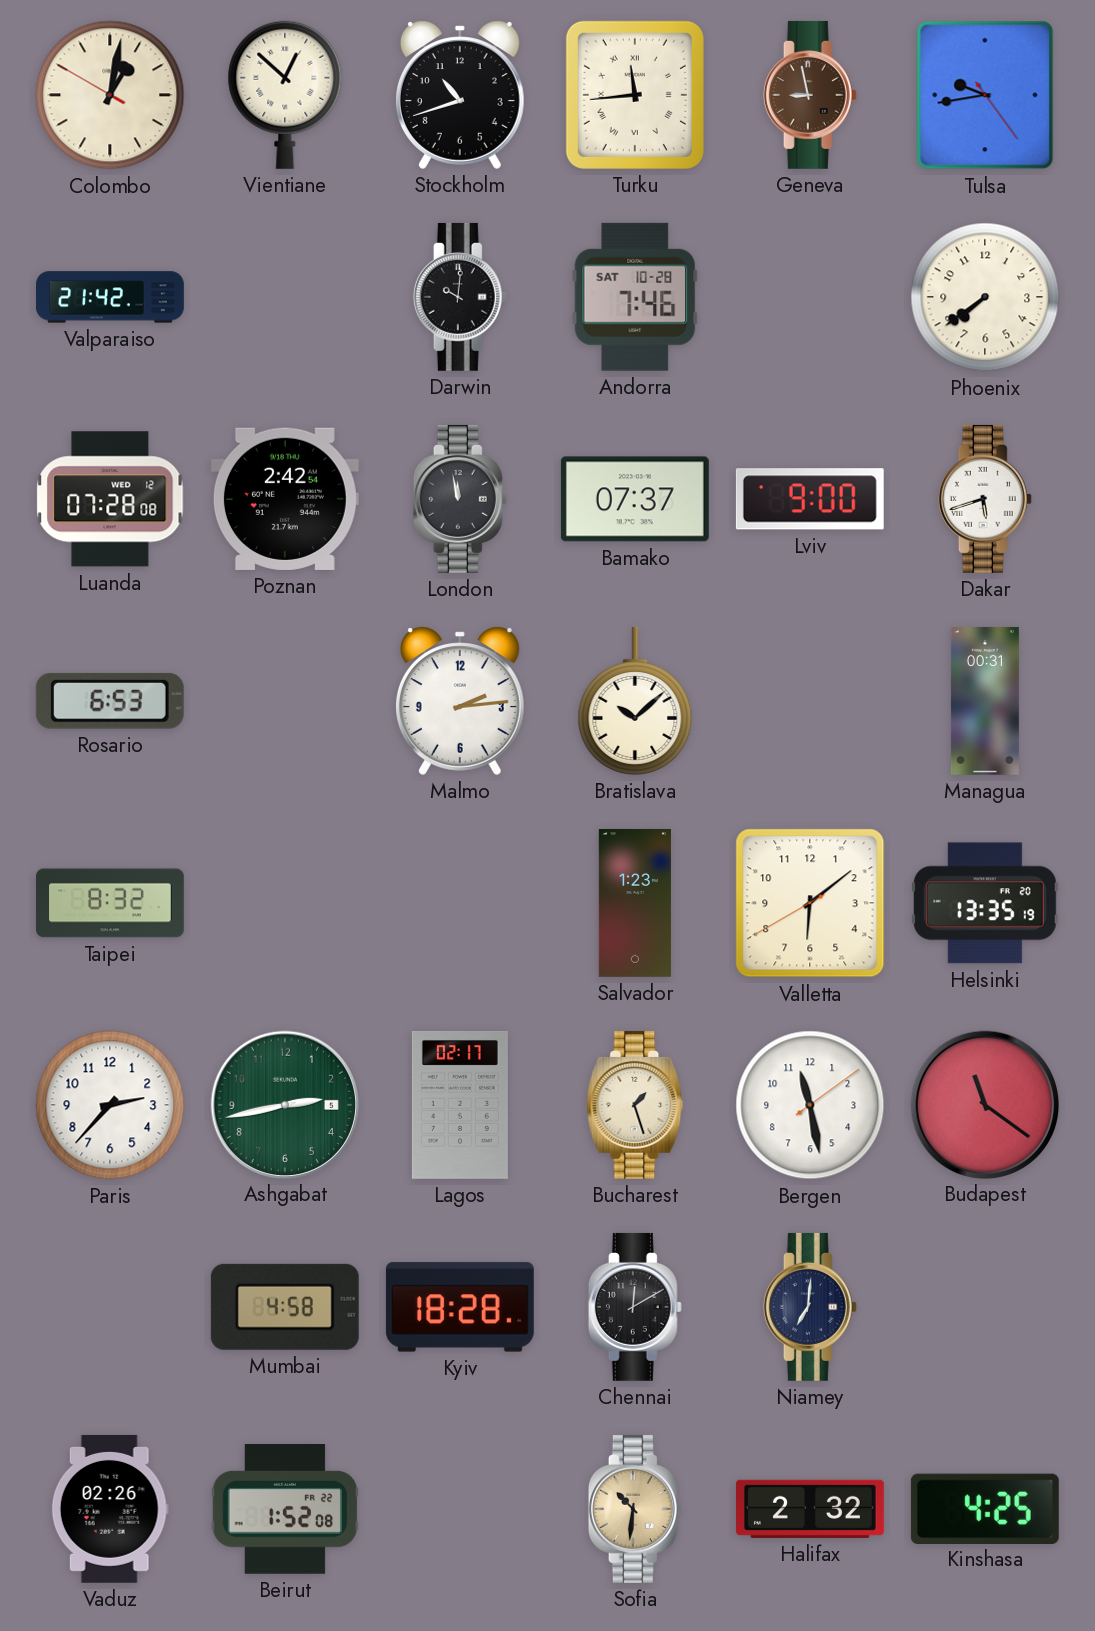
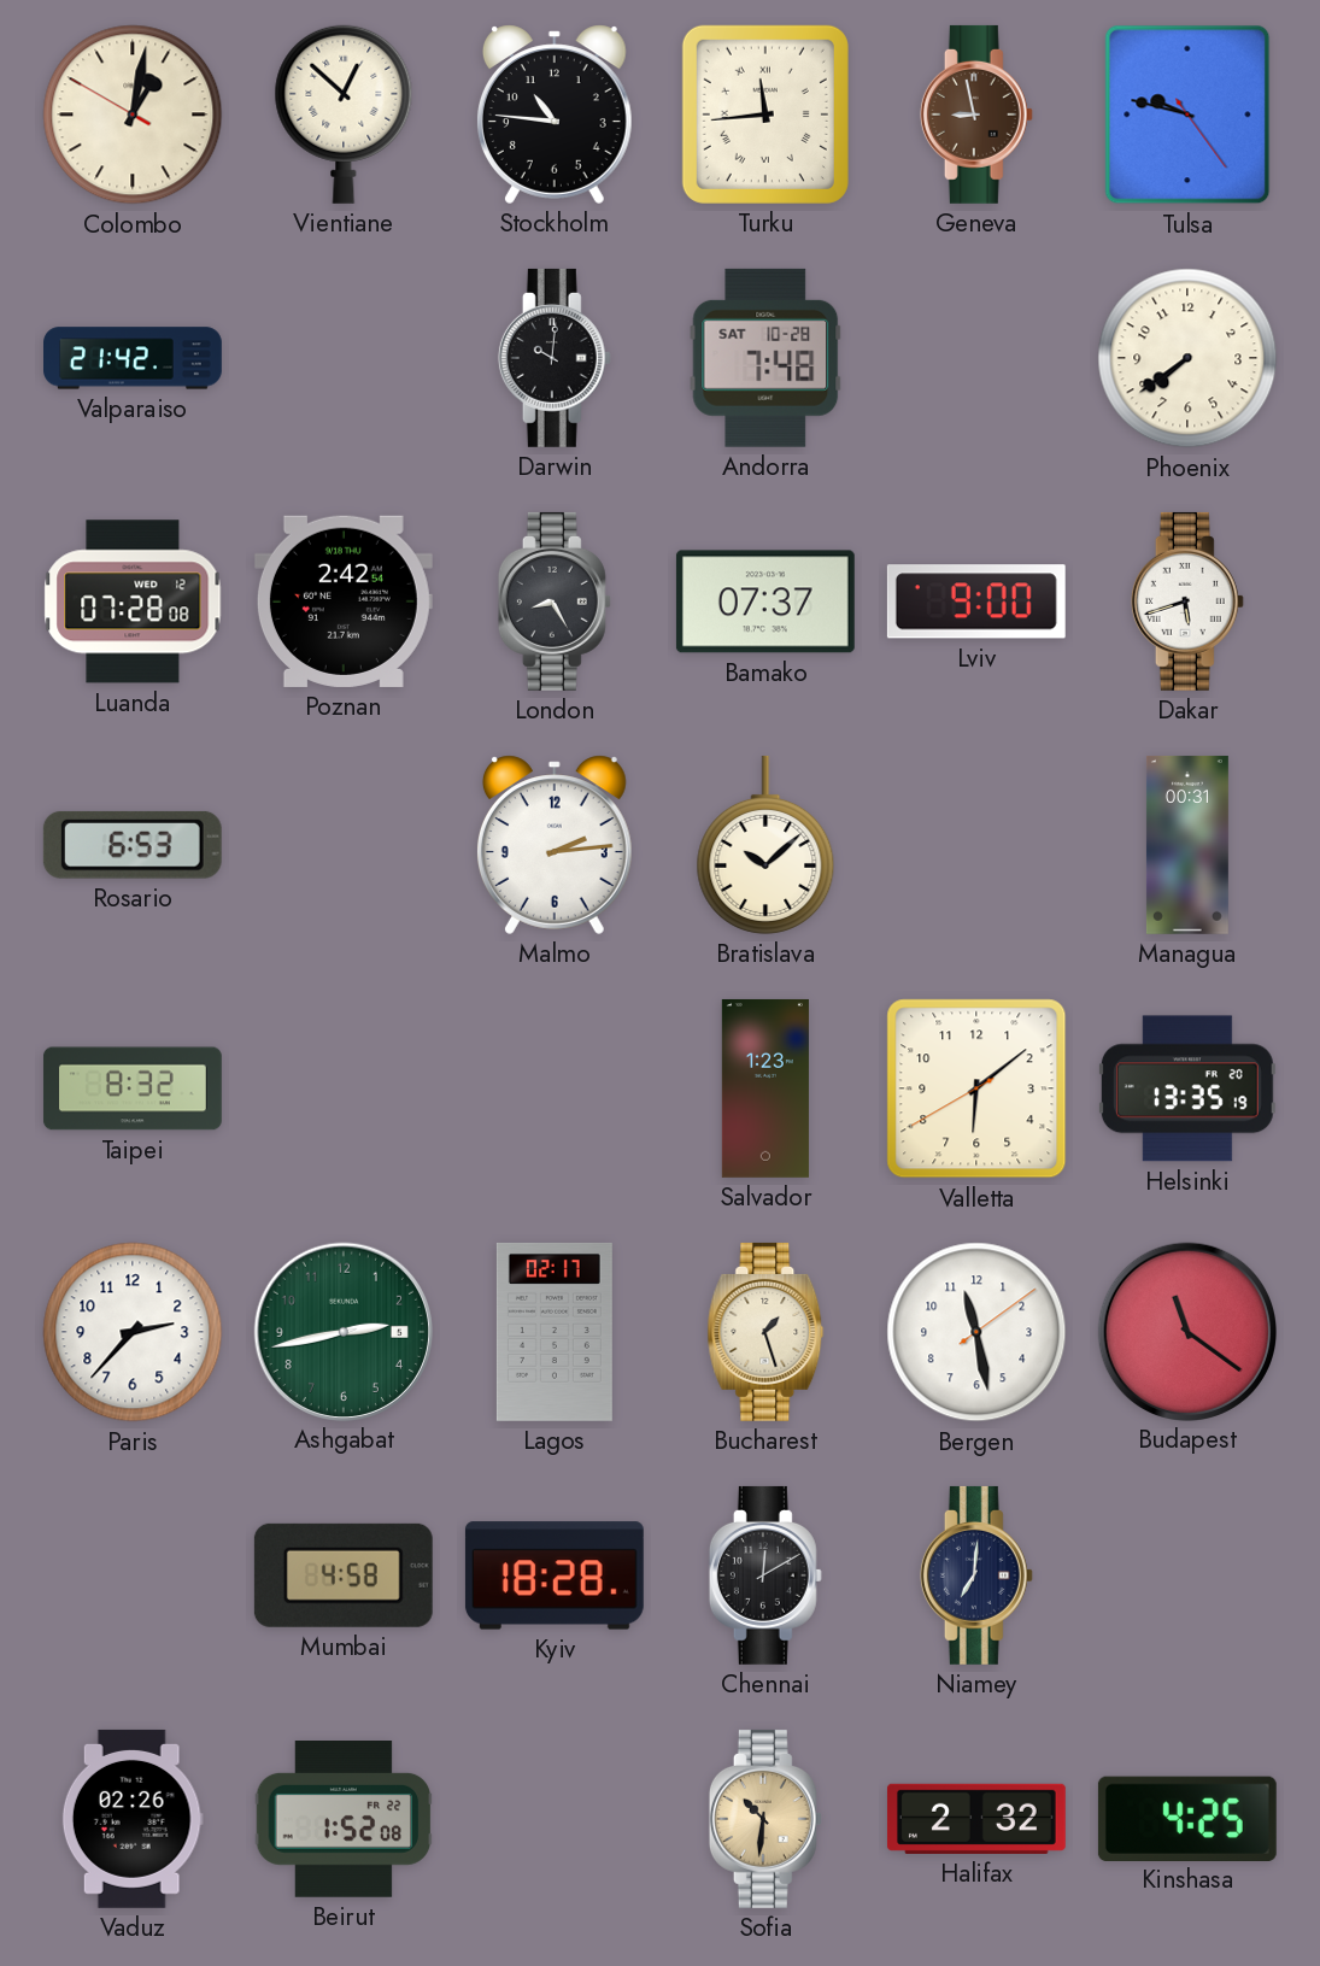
Stockholm: 10:42 -> 10:46
Tulsa: 9:43 -> 9:47
Andorra: 7:46 -> 7:48
London: 11:58 -> 8:25
